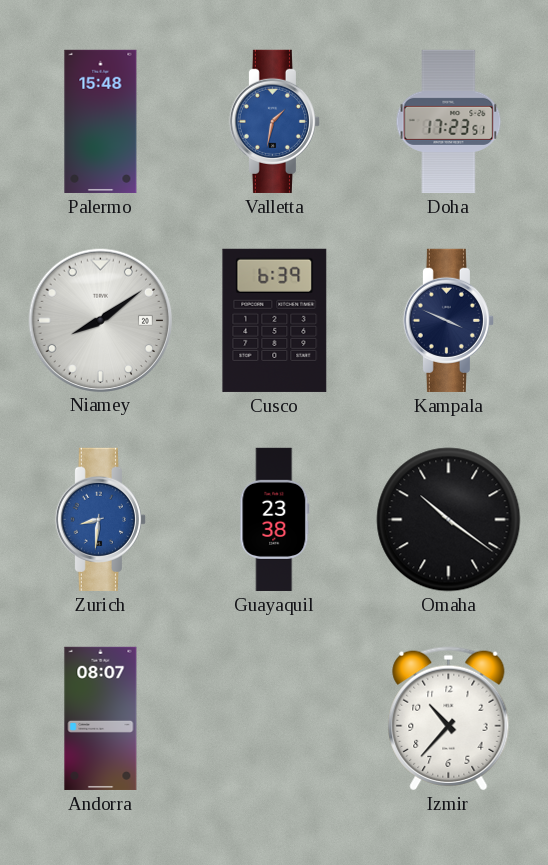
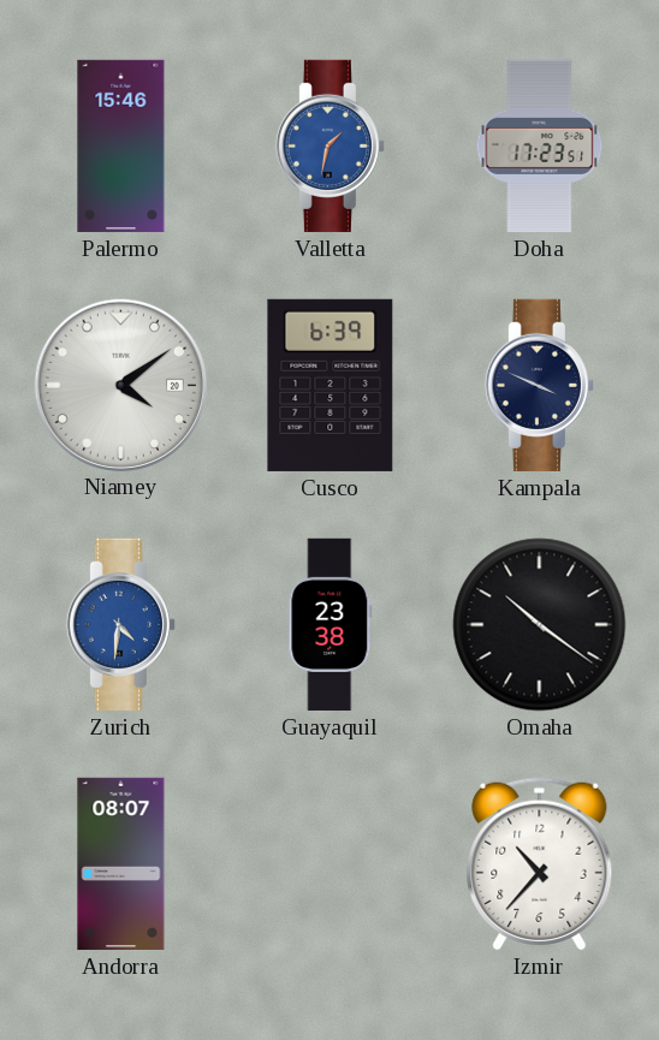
Palermo: 15:48 -> 15:46
Niamey: 8:09 -> 4:09
Zurich: 8:31 -> 4:31
